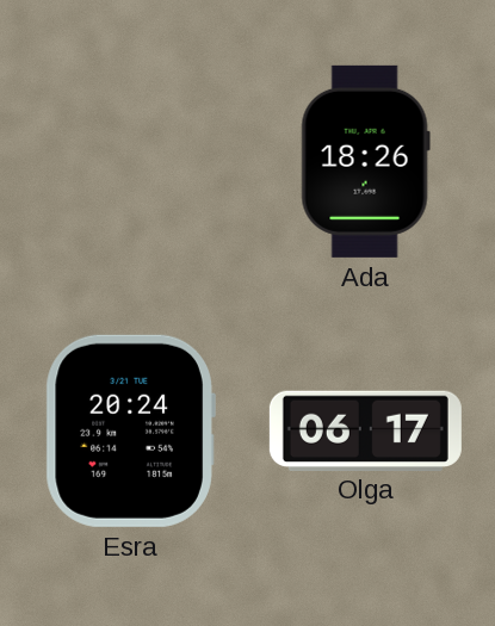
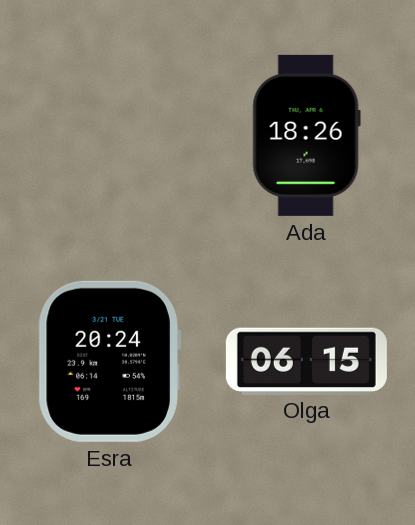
Olga: 06:17 -> 06:15
